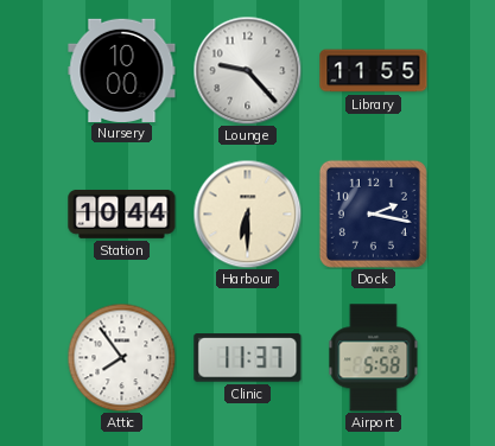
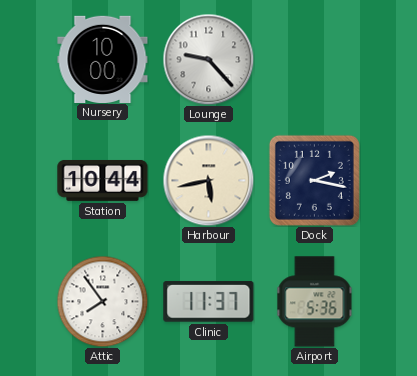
Library: 11:55 -> none
Harbour: 6:30 -> 5:43
Airport: 5:58 -> 5:36
